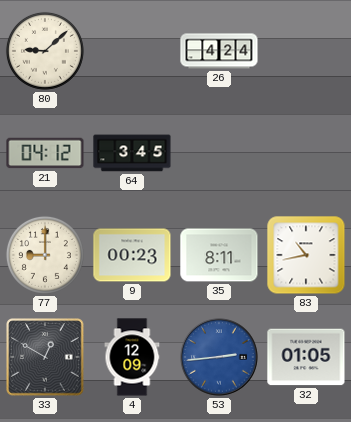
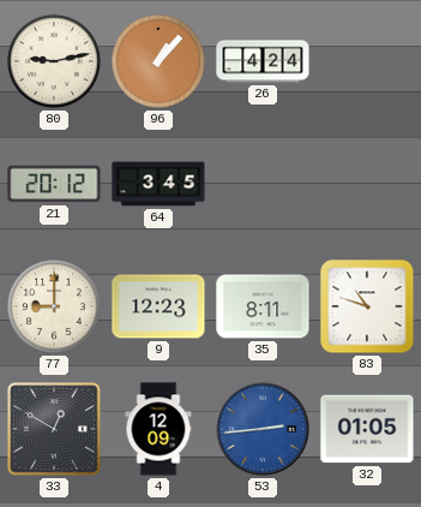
80: 9:08 -> 9:13
96: none -> 1:07
21: 04:12 -> 20:12
9: 00:23 -> 12:23
83: 10:43 -> 10:48
